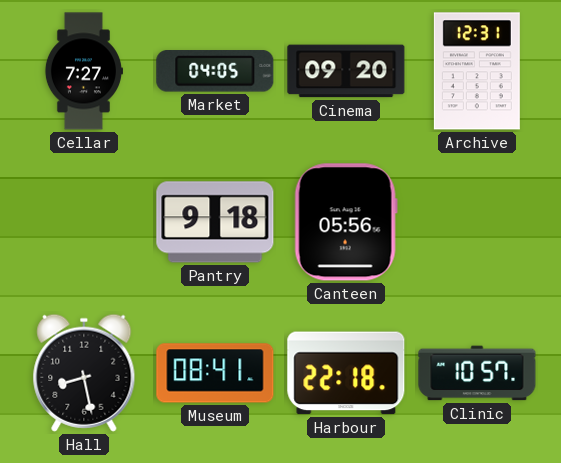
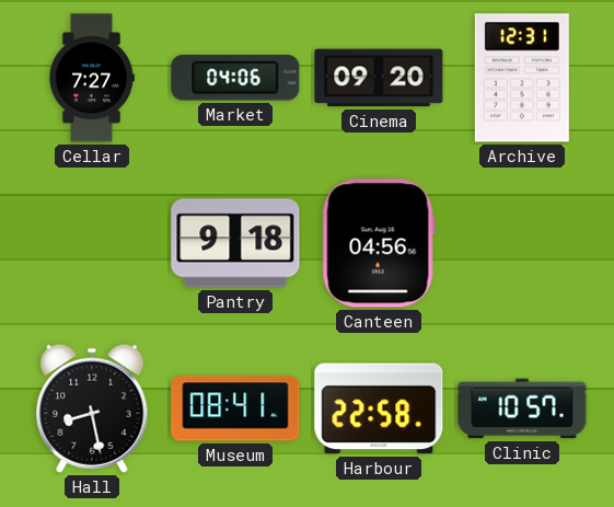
Market: 04:05 -> 04:06
Canteen: 05:56 -> 04:56
Harbour: 22:18 -> 22:58
